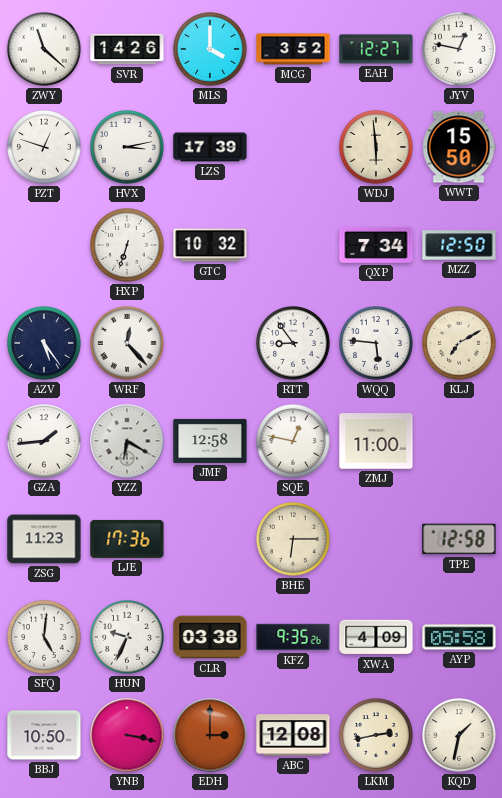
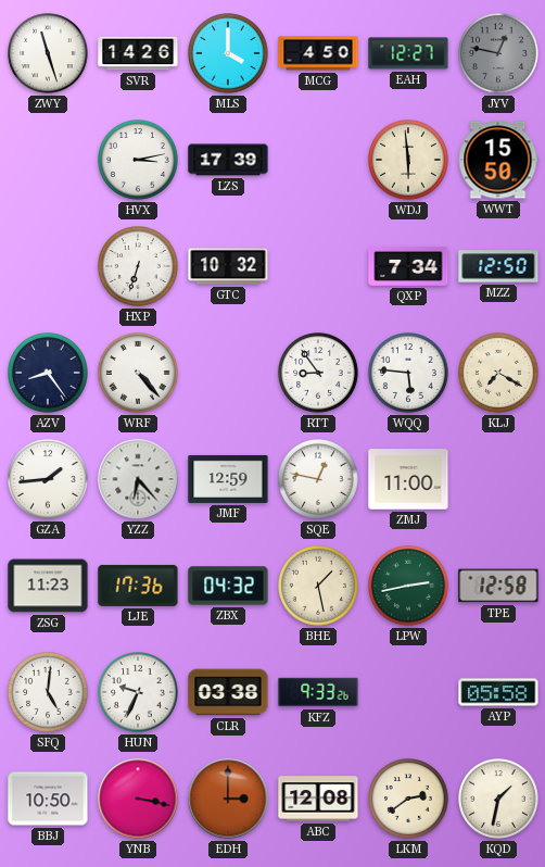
ZWY: 11:22 -> 11:27
MCG: 3:52 -> 4:50
JYV dial: white -> grey
PZT: 12:48 -> none
AZV: 5:24 -> 8:24
WRF: 12:23 -> 4:23
KLJ: 7:10 -> 7:20
YZZ: 6:20 -> 6:23
JMF: 12:58 -> 12:59
ZBX: none -> 04:32
BHE: 6:15 -> 1:28
LPW: none -> 2:43
KFZ: 9:35 -> 9:33
XWA: 4:09 -> none
LKM: 2:43 -> 2:39
